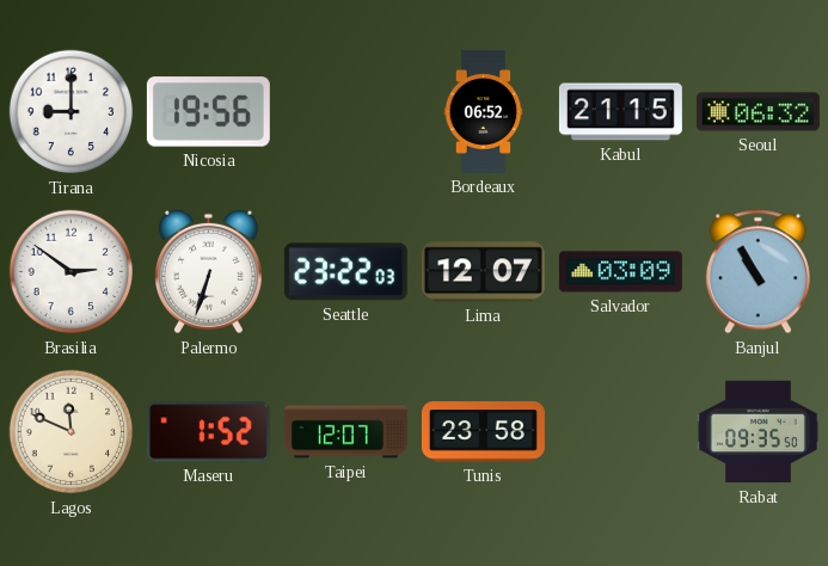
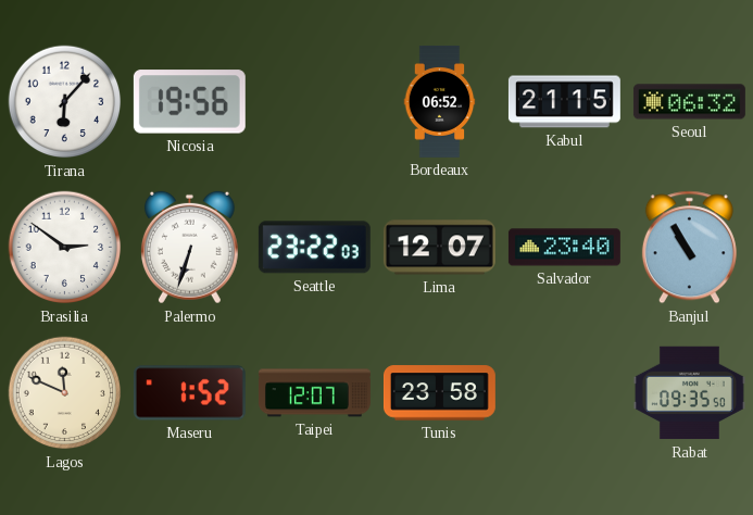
Tirana: 9:00 -> 6:07
Salvador: 03:09 -> 23:40
